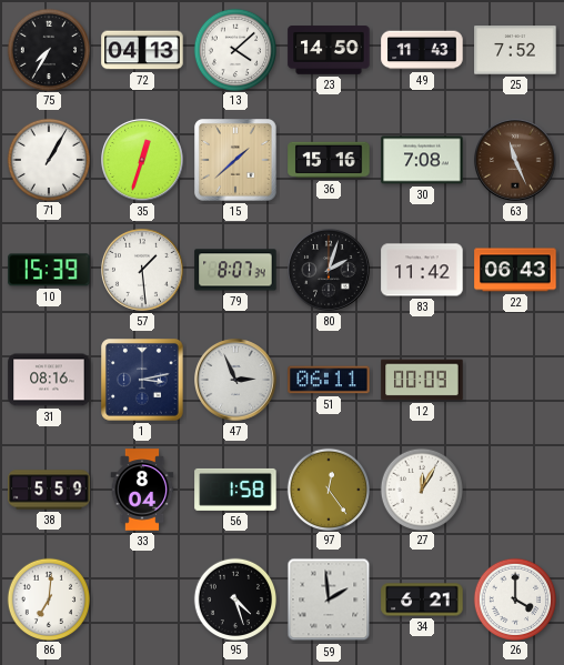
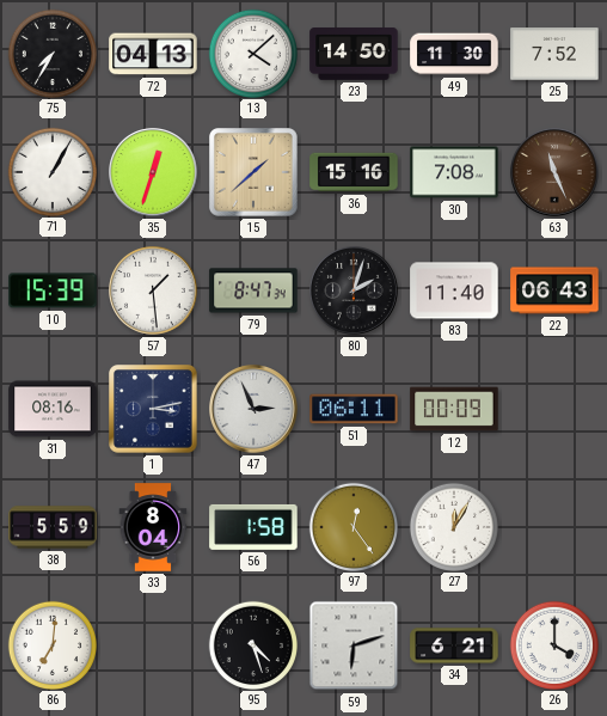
49: 11:43 -> 11:30
79: 8:07 -> 8:47
83: 11:42 -> 11:40
59: 1:59 -> 6:12
